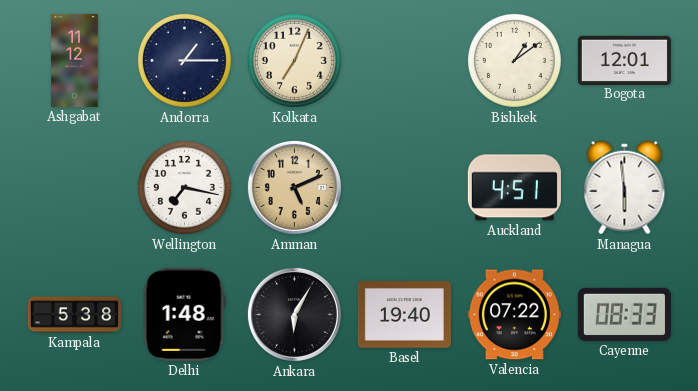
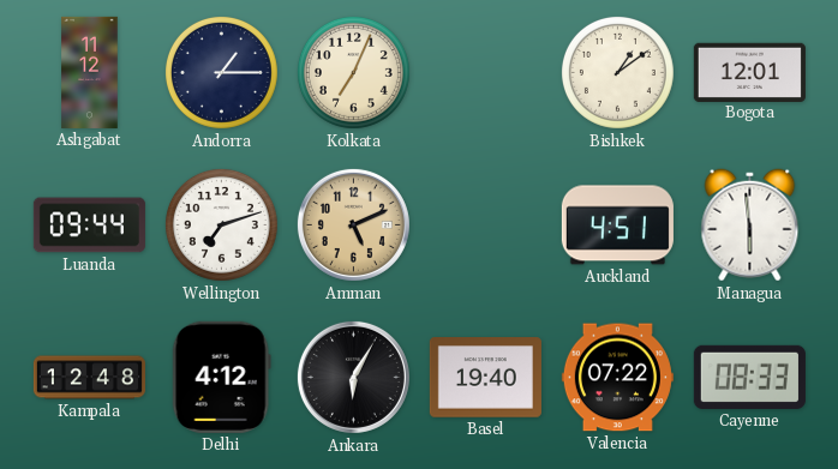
Luanda: none -> 09:44
Wellington: 7:17 -> 7:12
Kampala: 5:38 -> 12:48
Delhi: 1:48 -> 4:12
